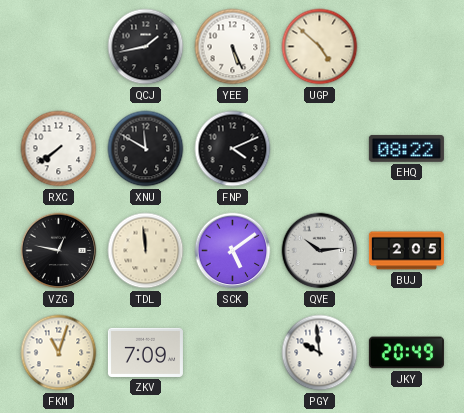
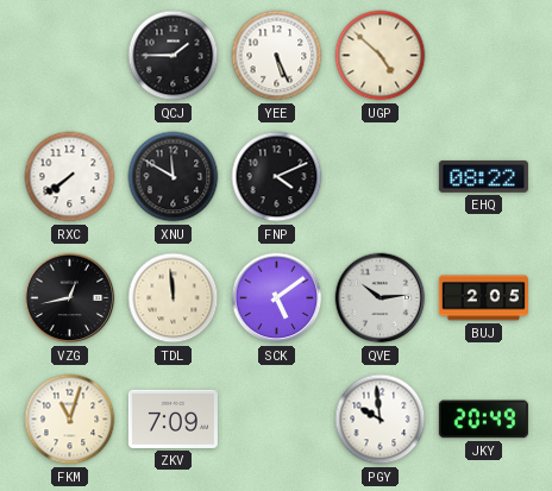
QCJ: 1:43 -> 1:45
VZG: 12:47 -> 12:43
